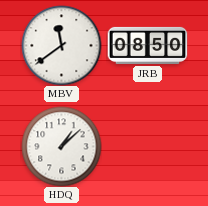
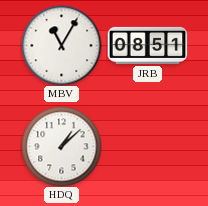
MBV: 11:39 -> 11:05
JRB: 08:50 -> 08:51
